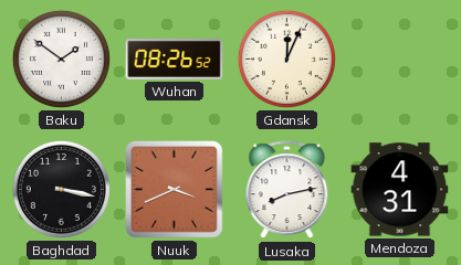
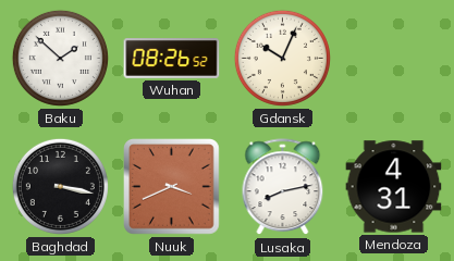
Baku: 1:51 -> 1:52
Gdansk: 12:04 -> 10:04
